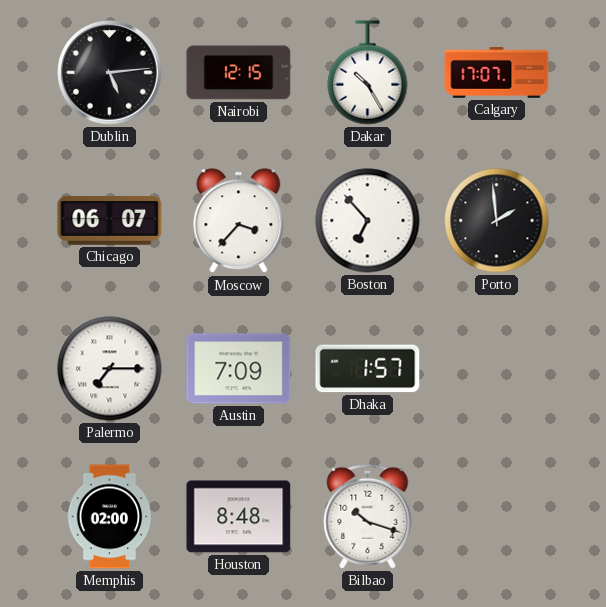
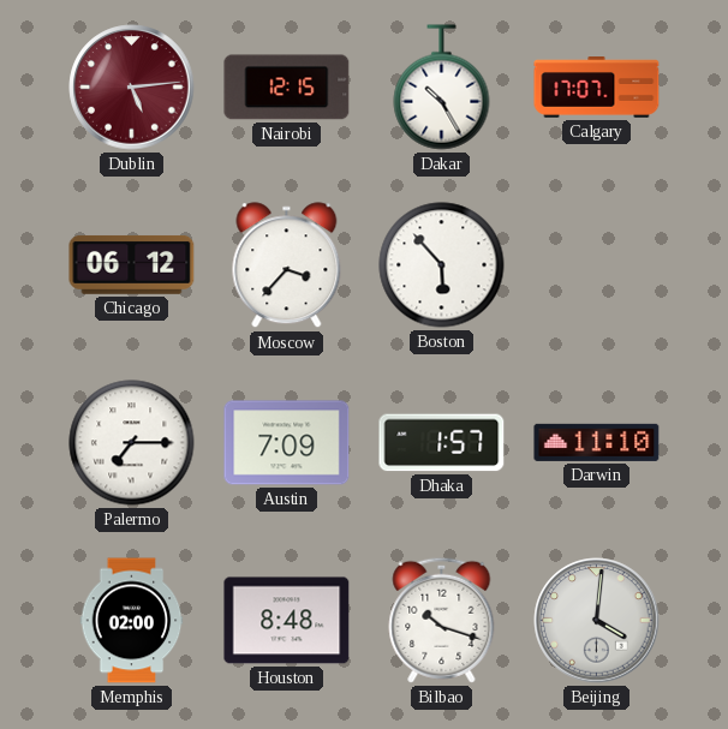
Dublin dial: black -> burgundy
Chicago: 06:07 -> 06:12
Boston: 6:53 -> 5:53
Porto: 1:59 -> none
Darwin: none -> 11:10
Beijing: none -> 4:01
